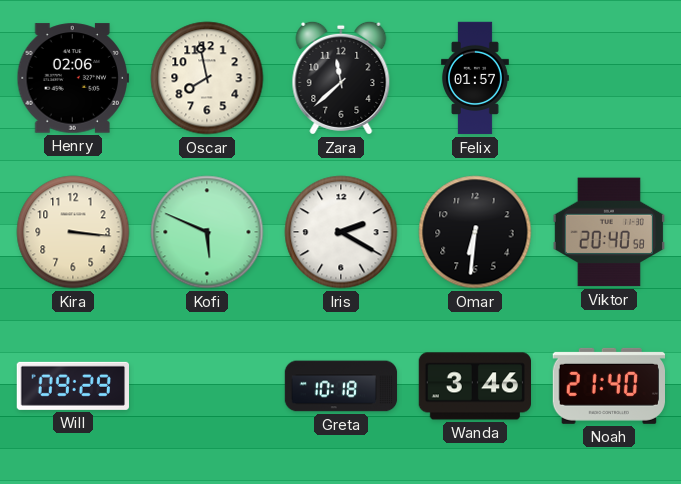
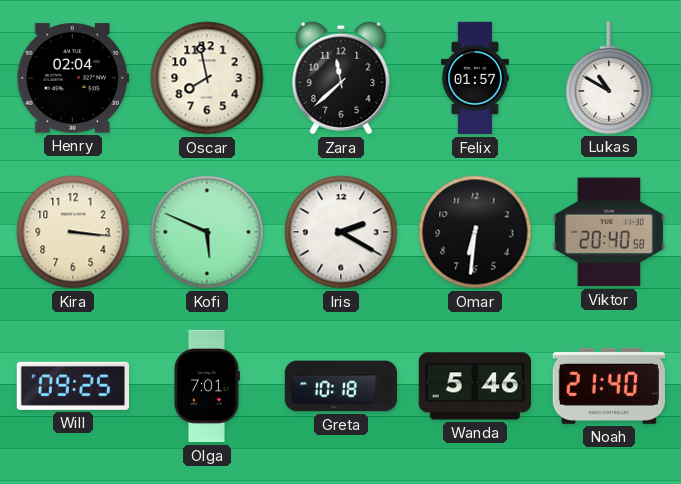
Henry: 02:06 -> 02:04
Lukas: none -> 10:50
Will: 09:29 -> 09:25
Olga: none -> 7:01
Wanda: 3:46 -> 5:46
